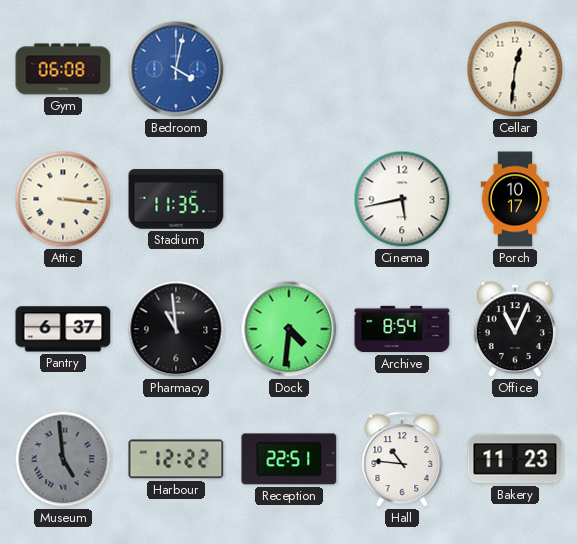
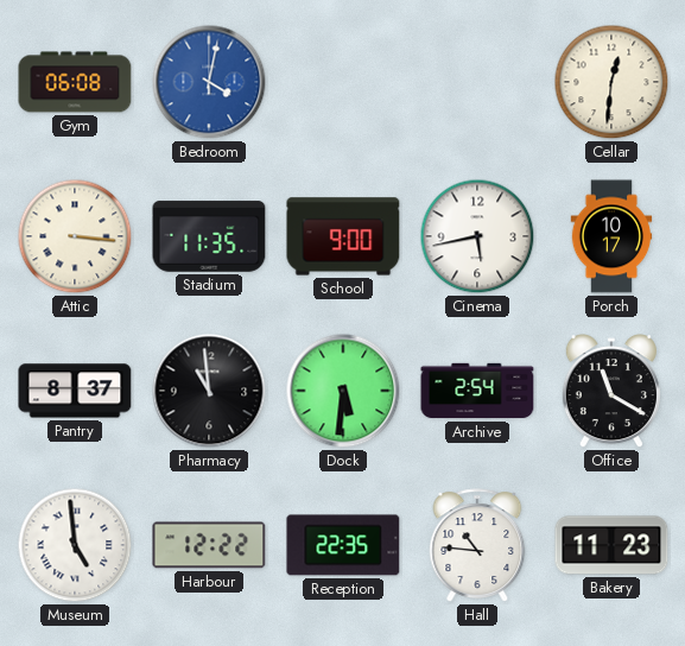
School: none -> 9:00
Pantry: 6:37 -> 8:37
Dock: 4:31 -> 5:31
Archive: 8:54 -> 2:54
Office: 11:04 -> 11:20
Museum dial: grey -> white
Reception: 22:51 -> 22:35
